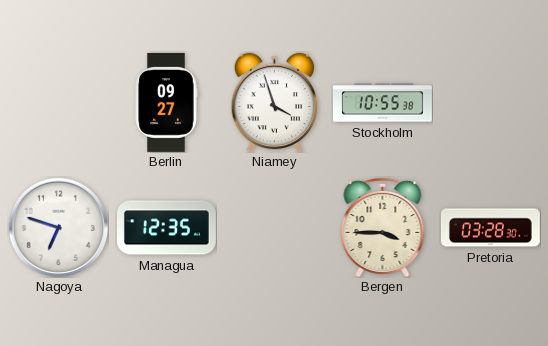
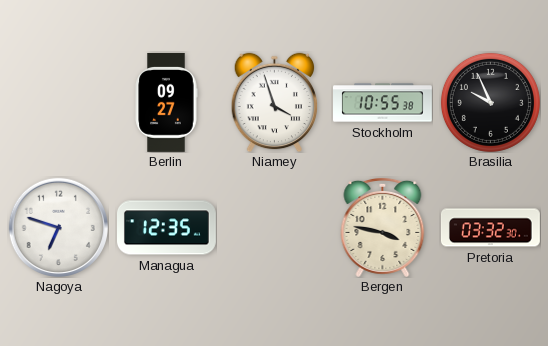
Brasilia: none -> 9:56
Bergen: 3:45 -> 3:47
Pretoria: 03:28 -> 03:32
